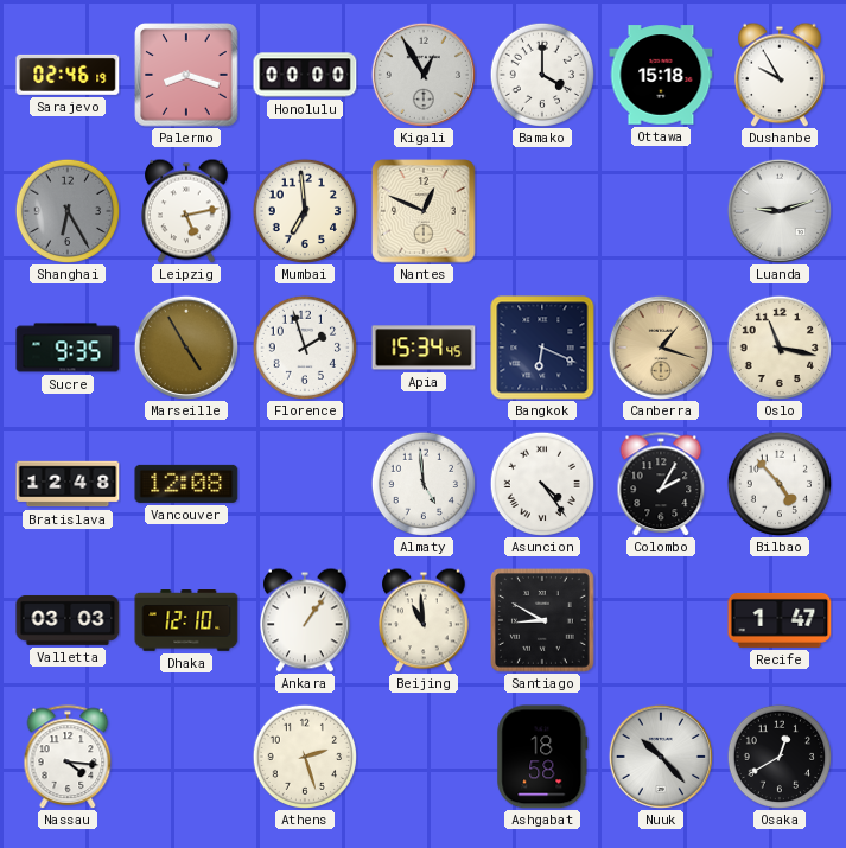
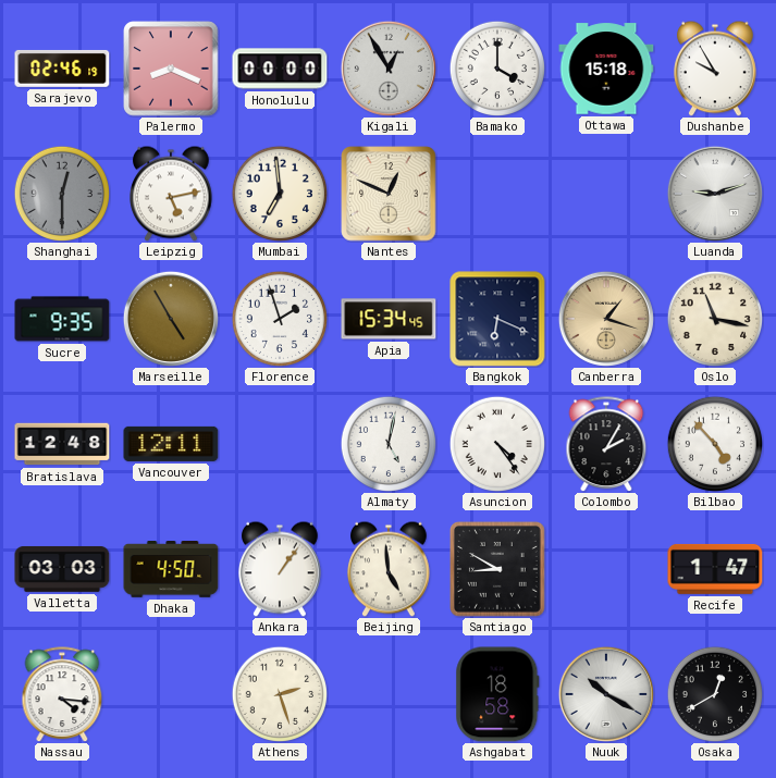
Palermo: 8:18 -> 8:19
Shanghai: 6:25 -> 12:30
Vancouver: 12:08 -> 12:11
Almaty: 4:59 -> 5:02
Dhaka: 12:10 -> 4:50
Beijing: 10:59 -> 4:59
Nuuk: 10:23 -> 10:20
